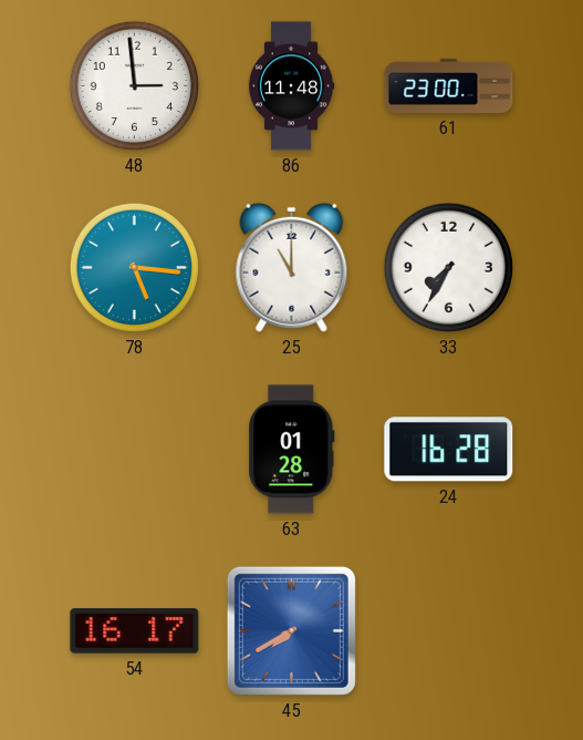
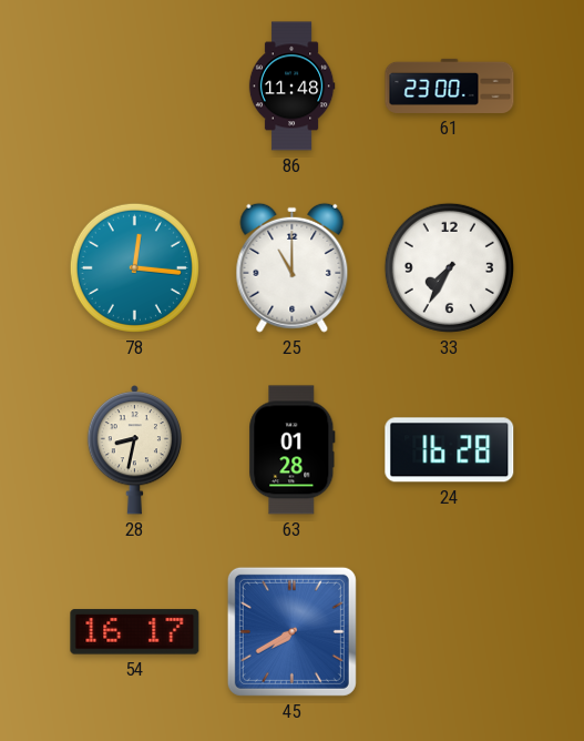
48: 2:59 -> none
78: 5:16 -> 12:16
28: none -> 8:32
